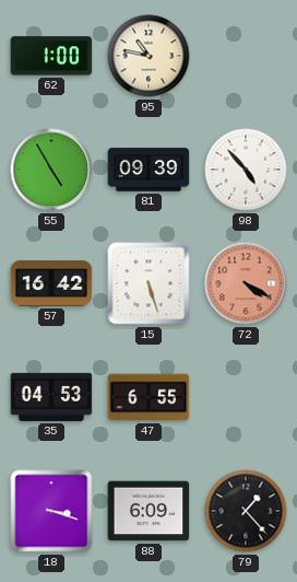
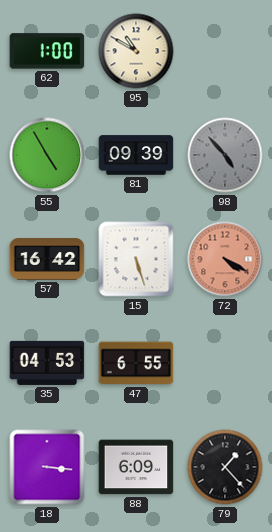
95: 10:47 -> 10:50
98 dial: white -> grey
18: 3:18 -> 3:16
